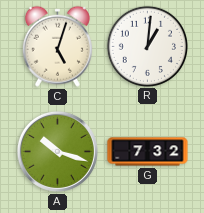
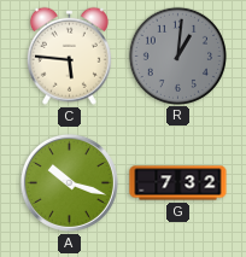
C: 5:03 -> 5:46
R dial: white -> grey
